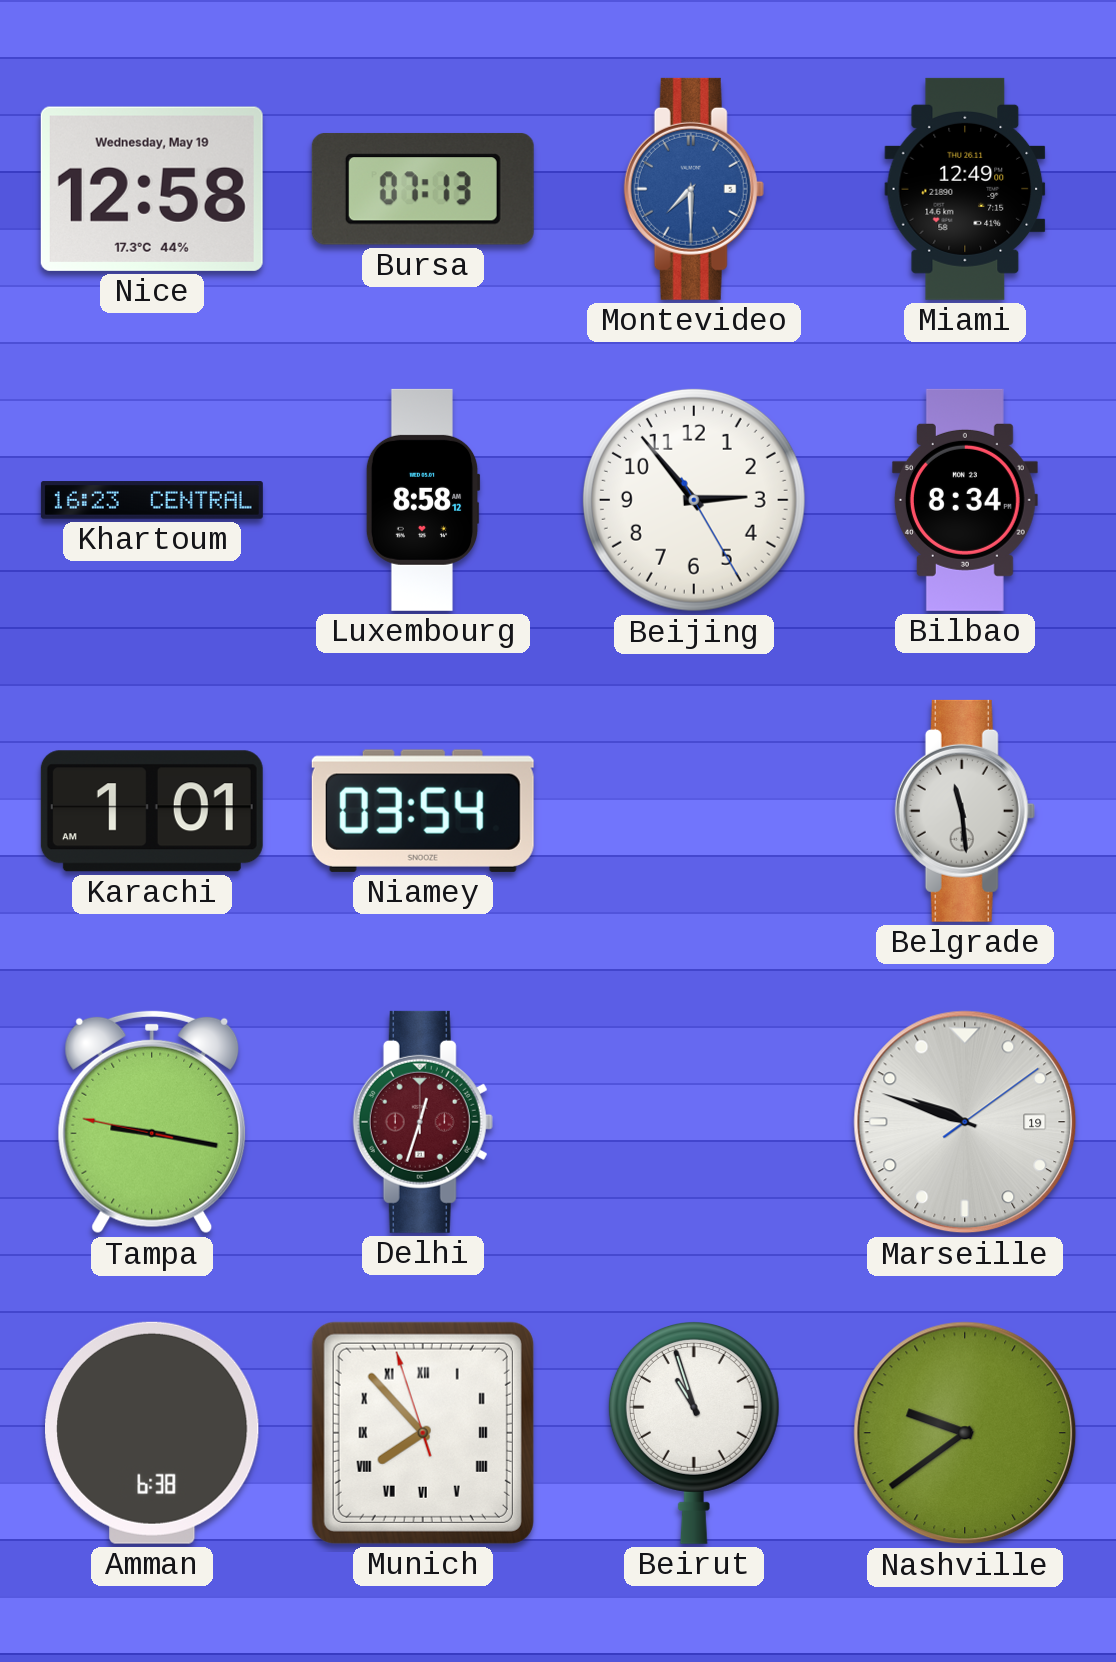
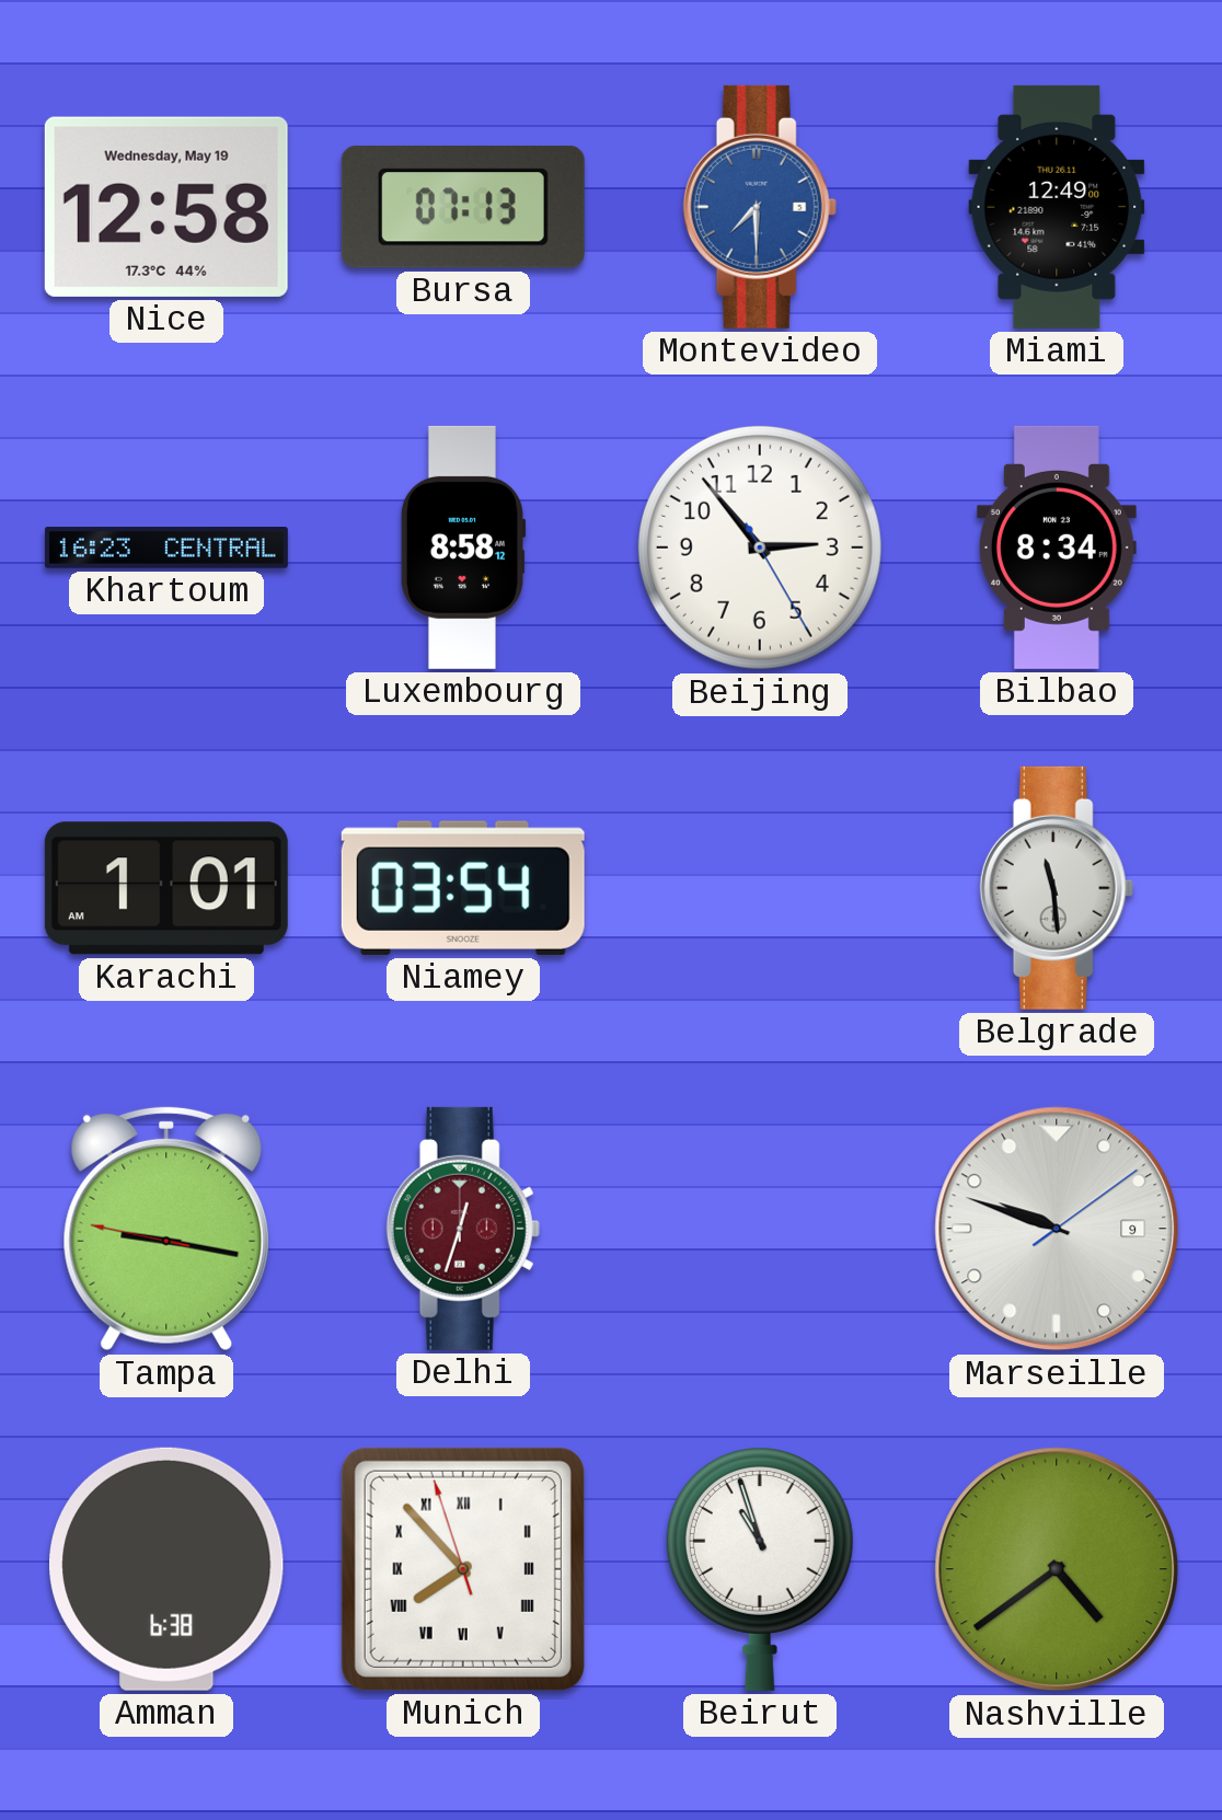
Marseille date: 19 -> 9
Nashville: 9:39 -> 4:39
